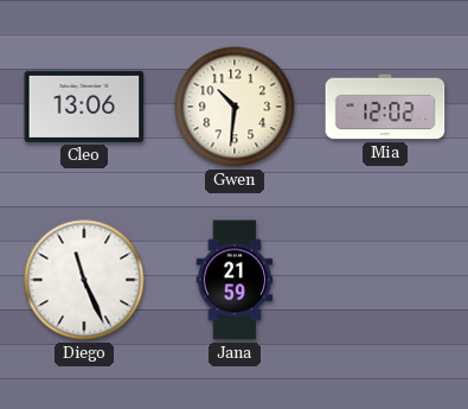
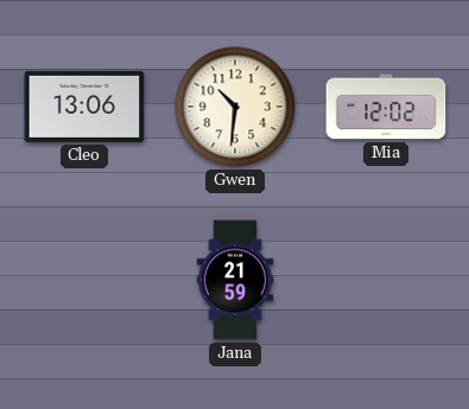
Diego: 11:26 -> none
